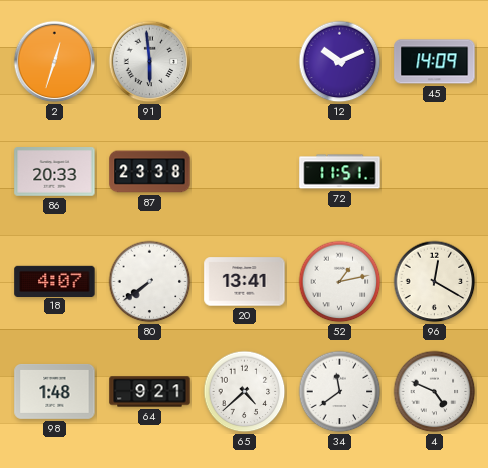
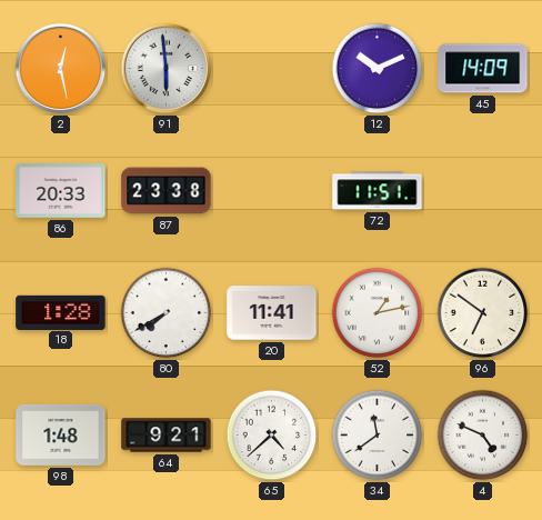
2: 12:33 -> 12:28
18: 4:07 -> 1:28
80: 7:39 -> 7:40
20: 13:41 -> 11:41
96: 12:20 -> 6:51
